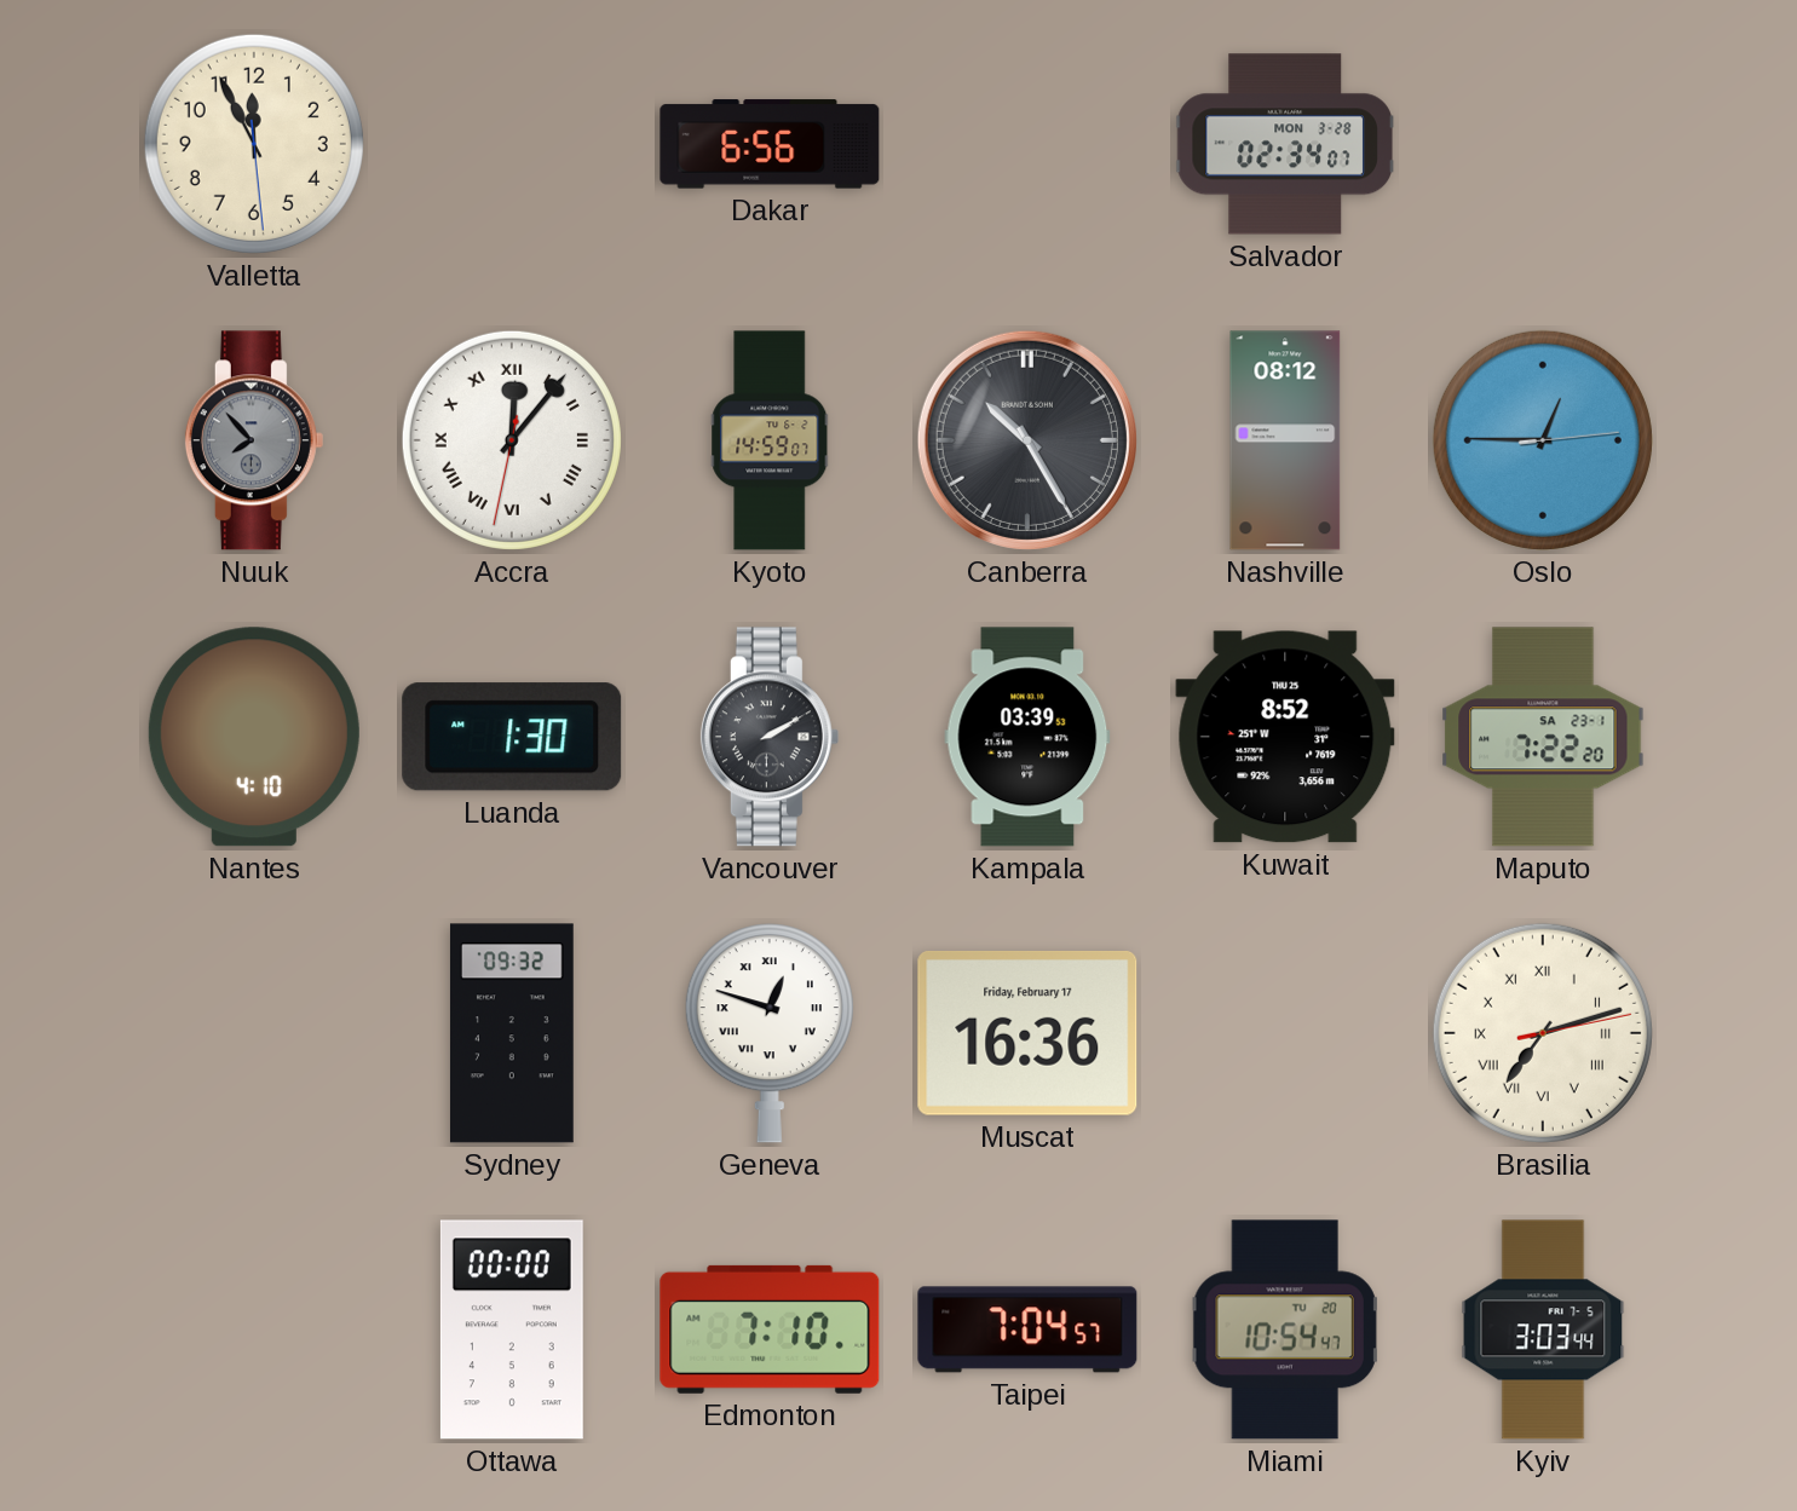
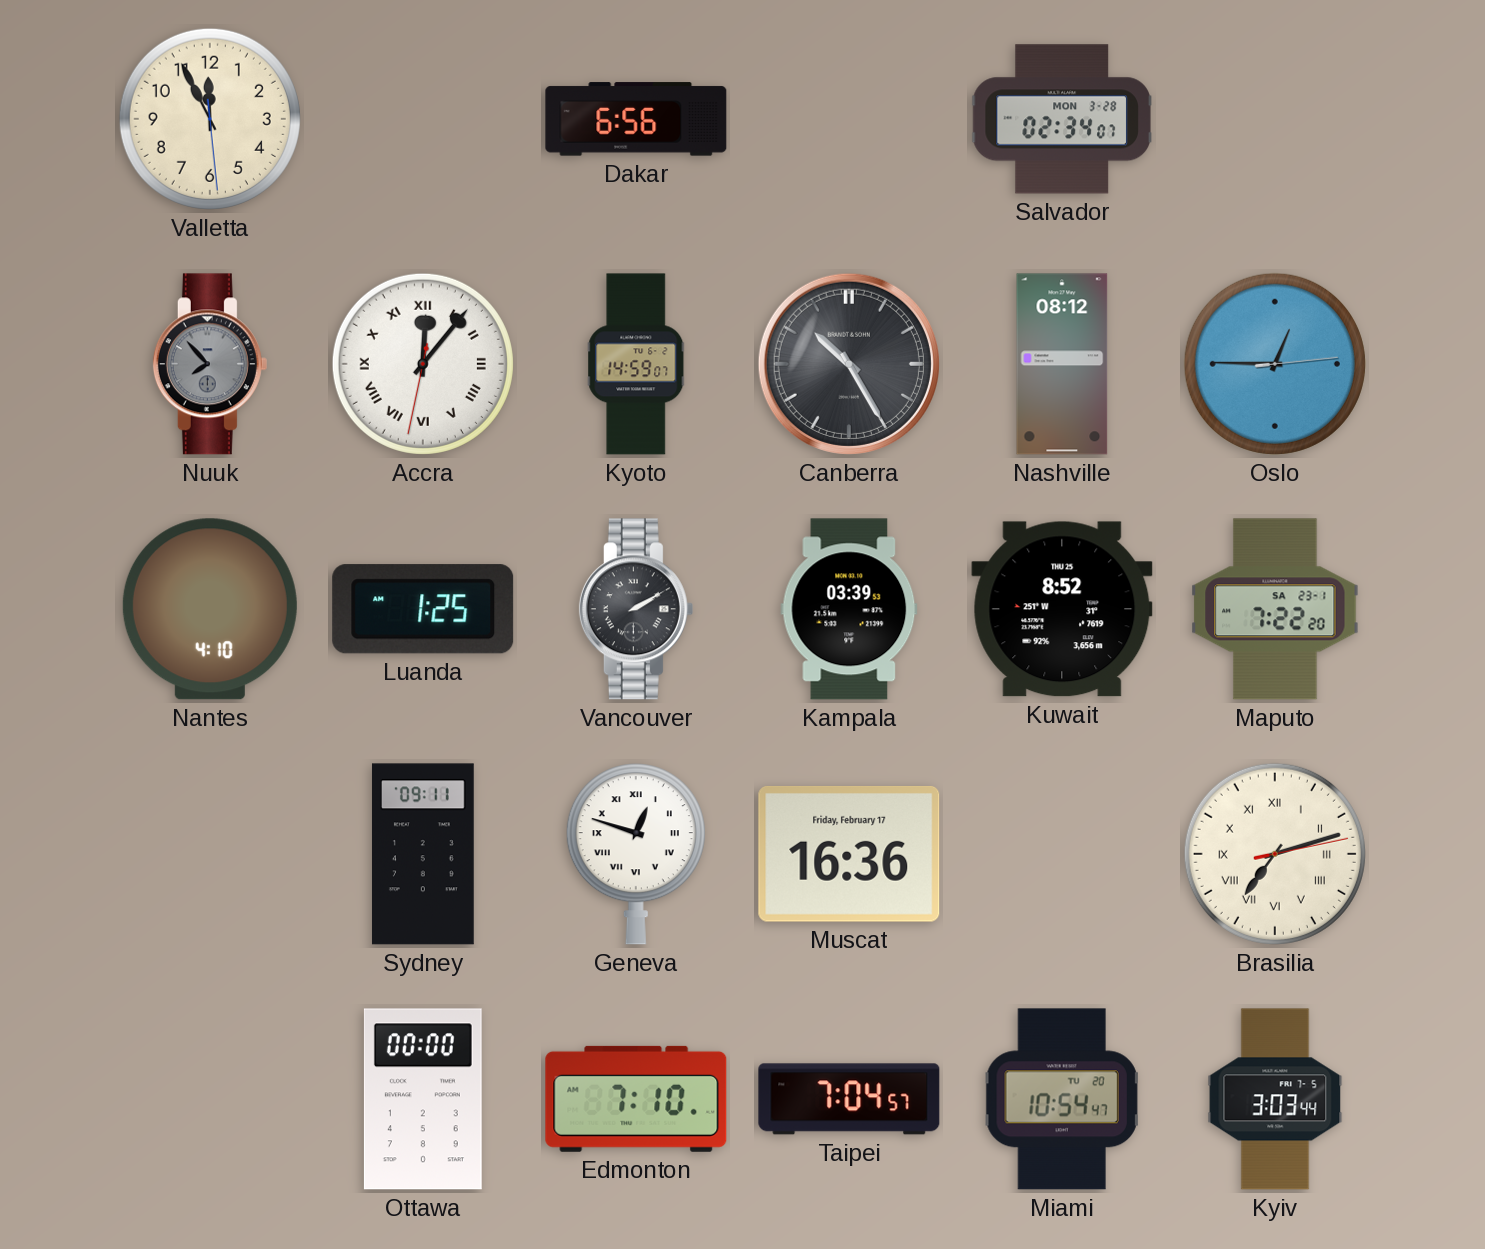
Luanda: 1:30 -> 1:25
Sydney: 09:32 -> 09:11
